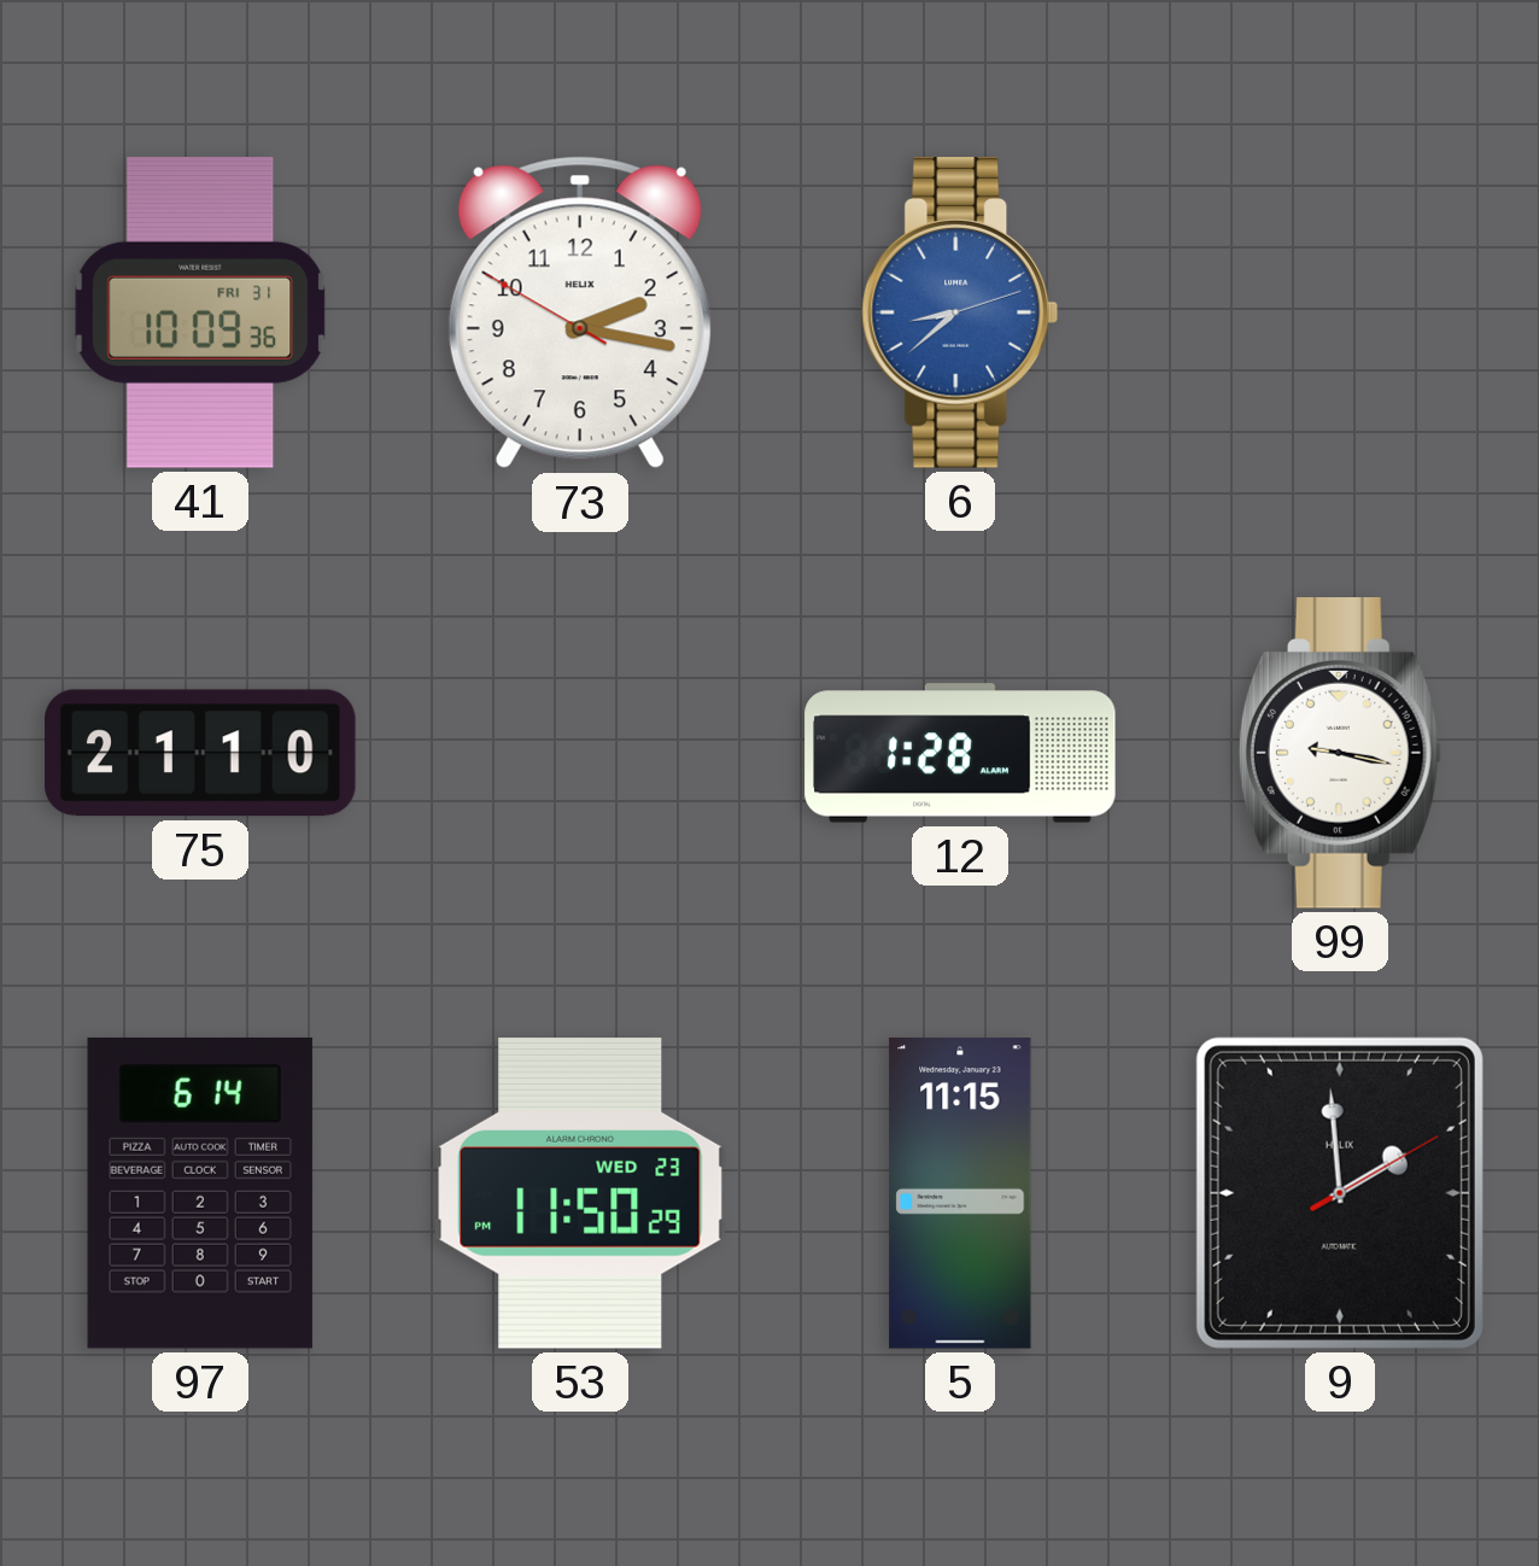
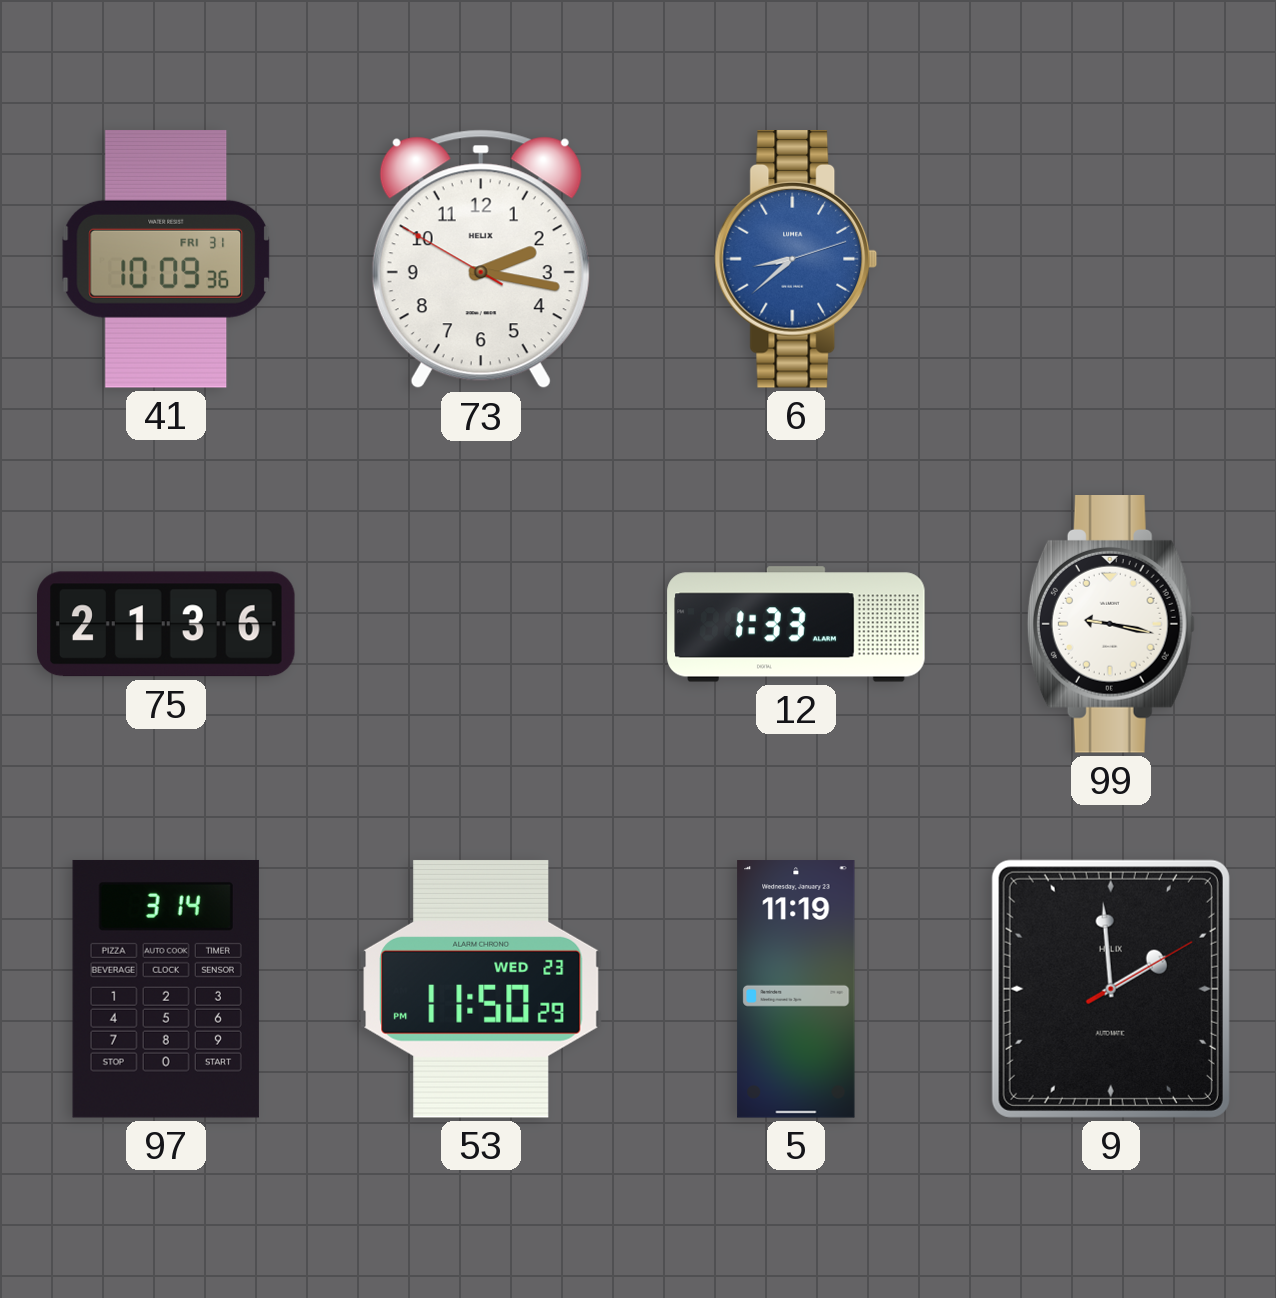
75: 21:10 -> 21:36
12: 1:28 -> 1:33
97: 6:14 -> 3:14
5: 11:15 -> 11:19
